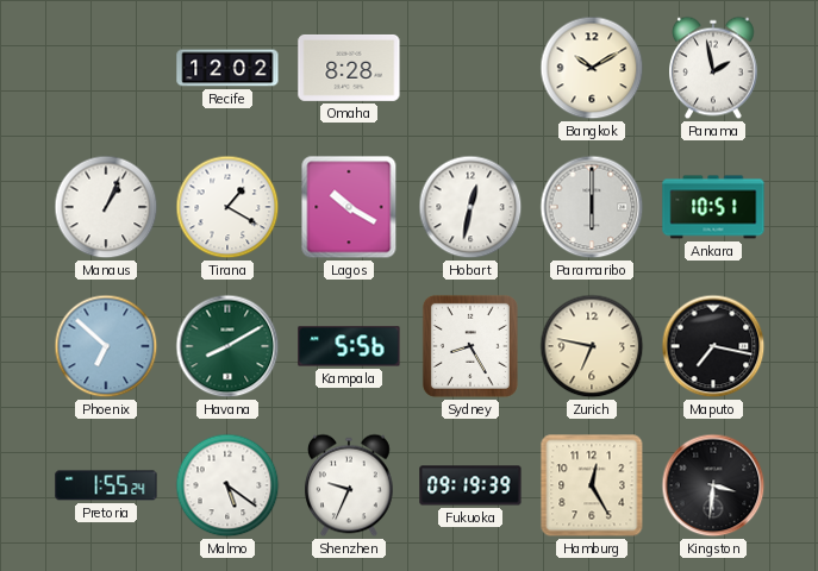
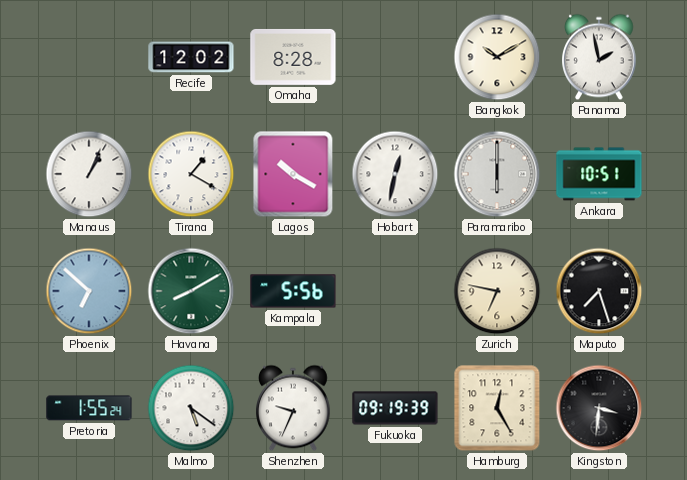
Sydney: 8:25 -> none
Maputo: 7:17 -> 7:27
